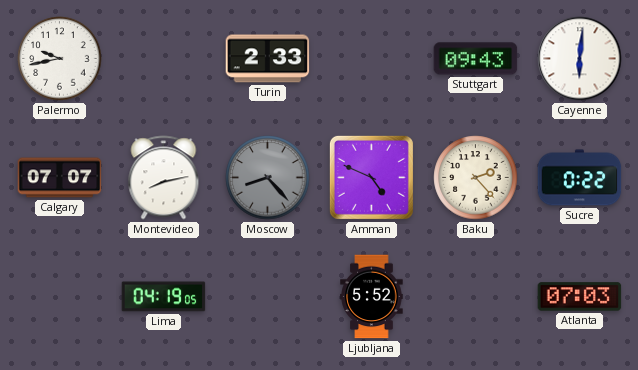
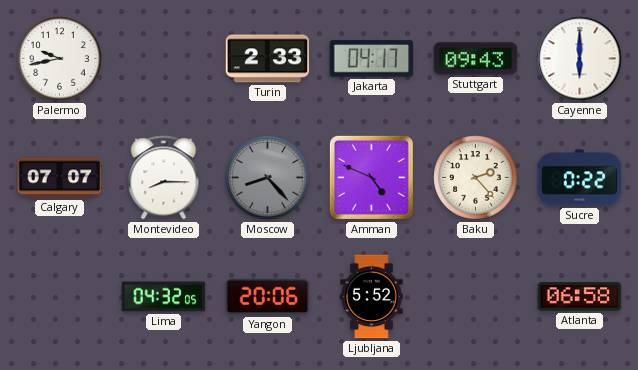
Jakarta: none -> 04:17
Cayenne: 6:01 -> 6:00
Montevideo: 8:13 -> 8:15
Lima: 04:19 -> 04:32
Yangon: none -> 20:06
Atlanta: 07:03 -> 06:58
